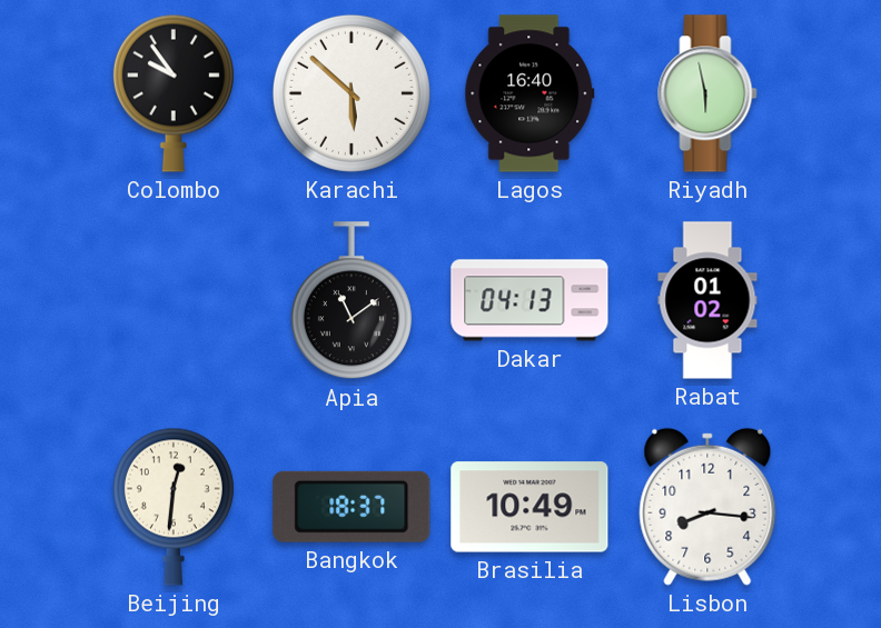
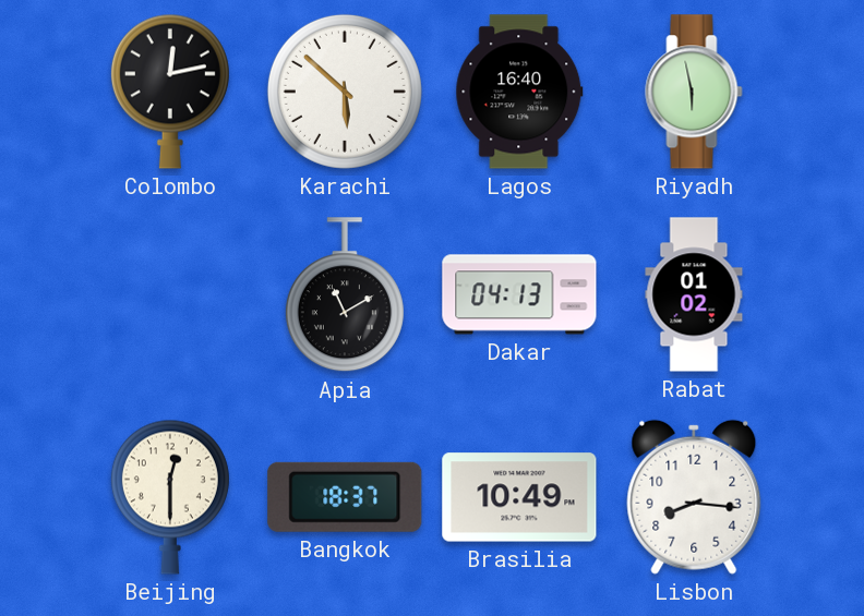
Colombo: 9:54 -> 12:13
Apia: 11:09 -> 11:10
Beijing: 12:31 -> 12:30
